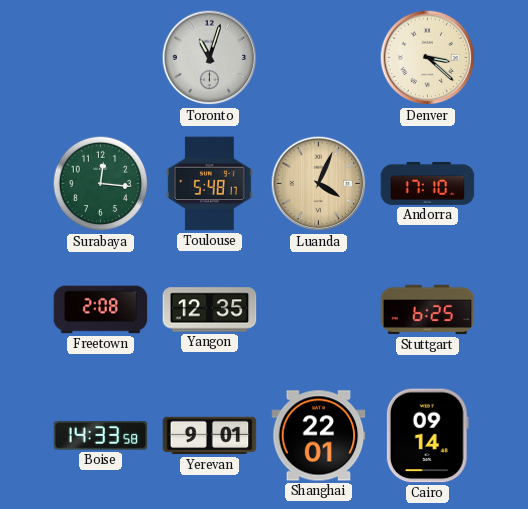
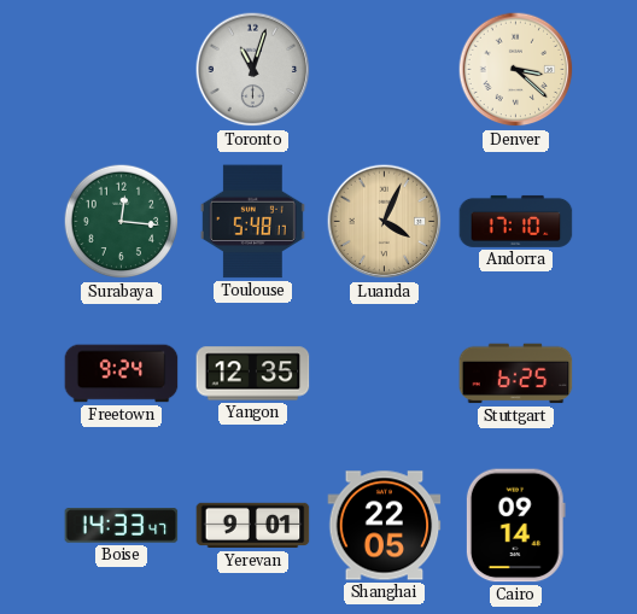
Freetown: 2:08 -> 9:24
Boise: 14:33:58 -> 14:33:47
Shanghai: 22:01 -> 22:05
